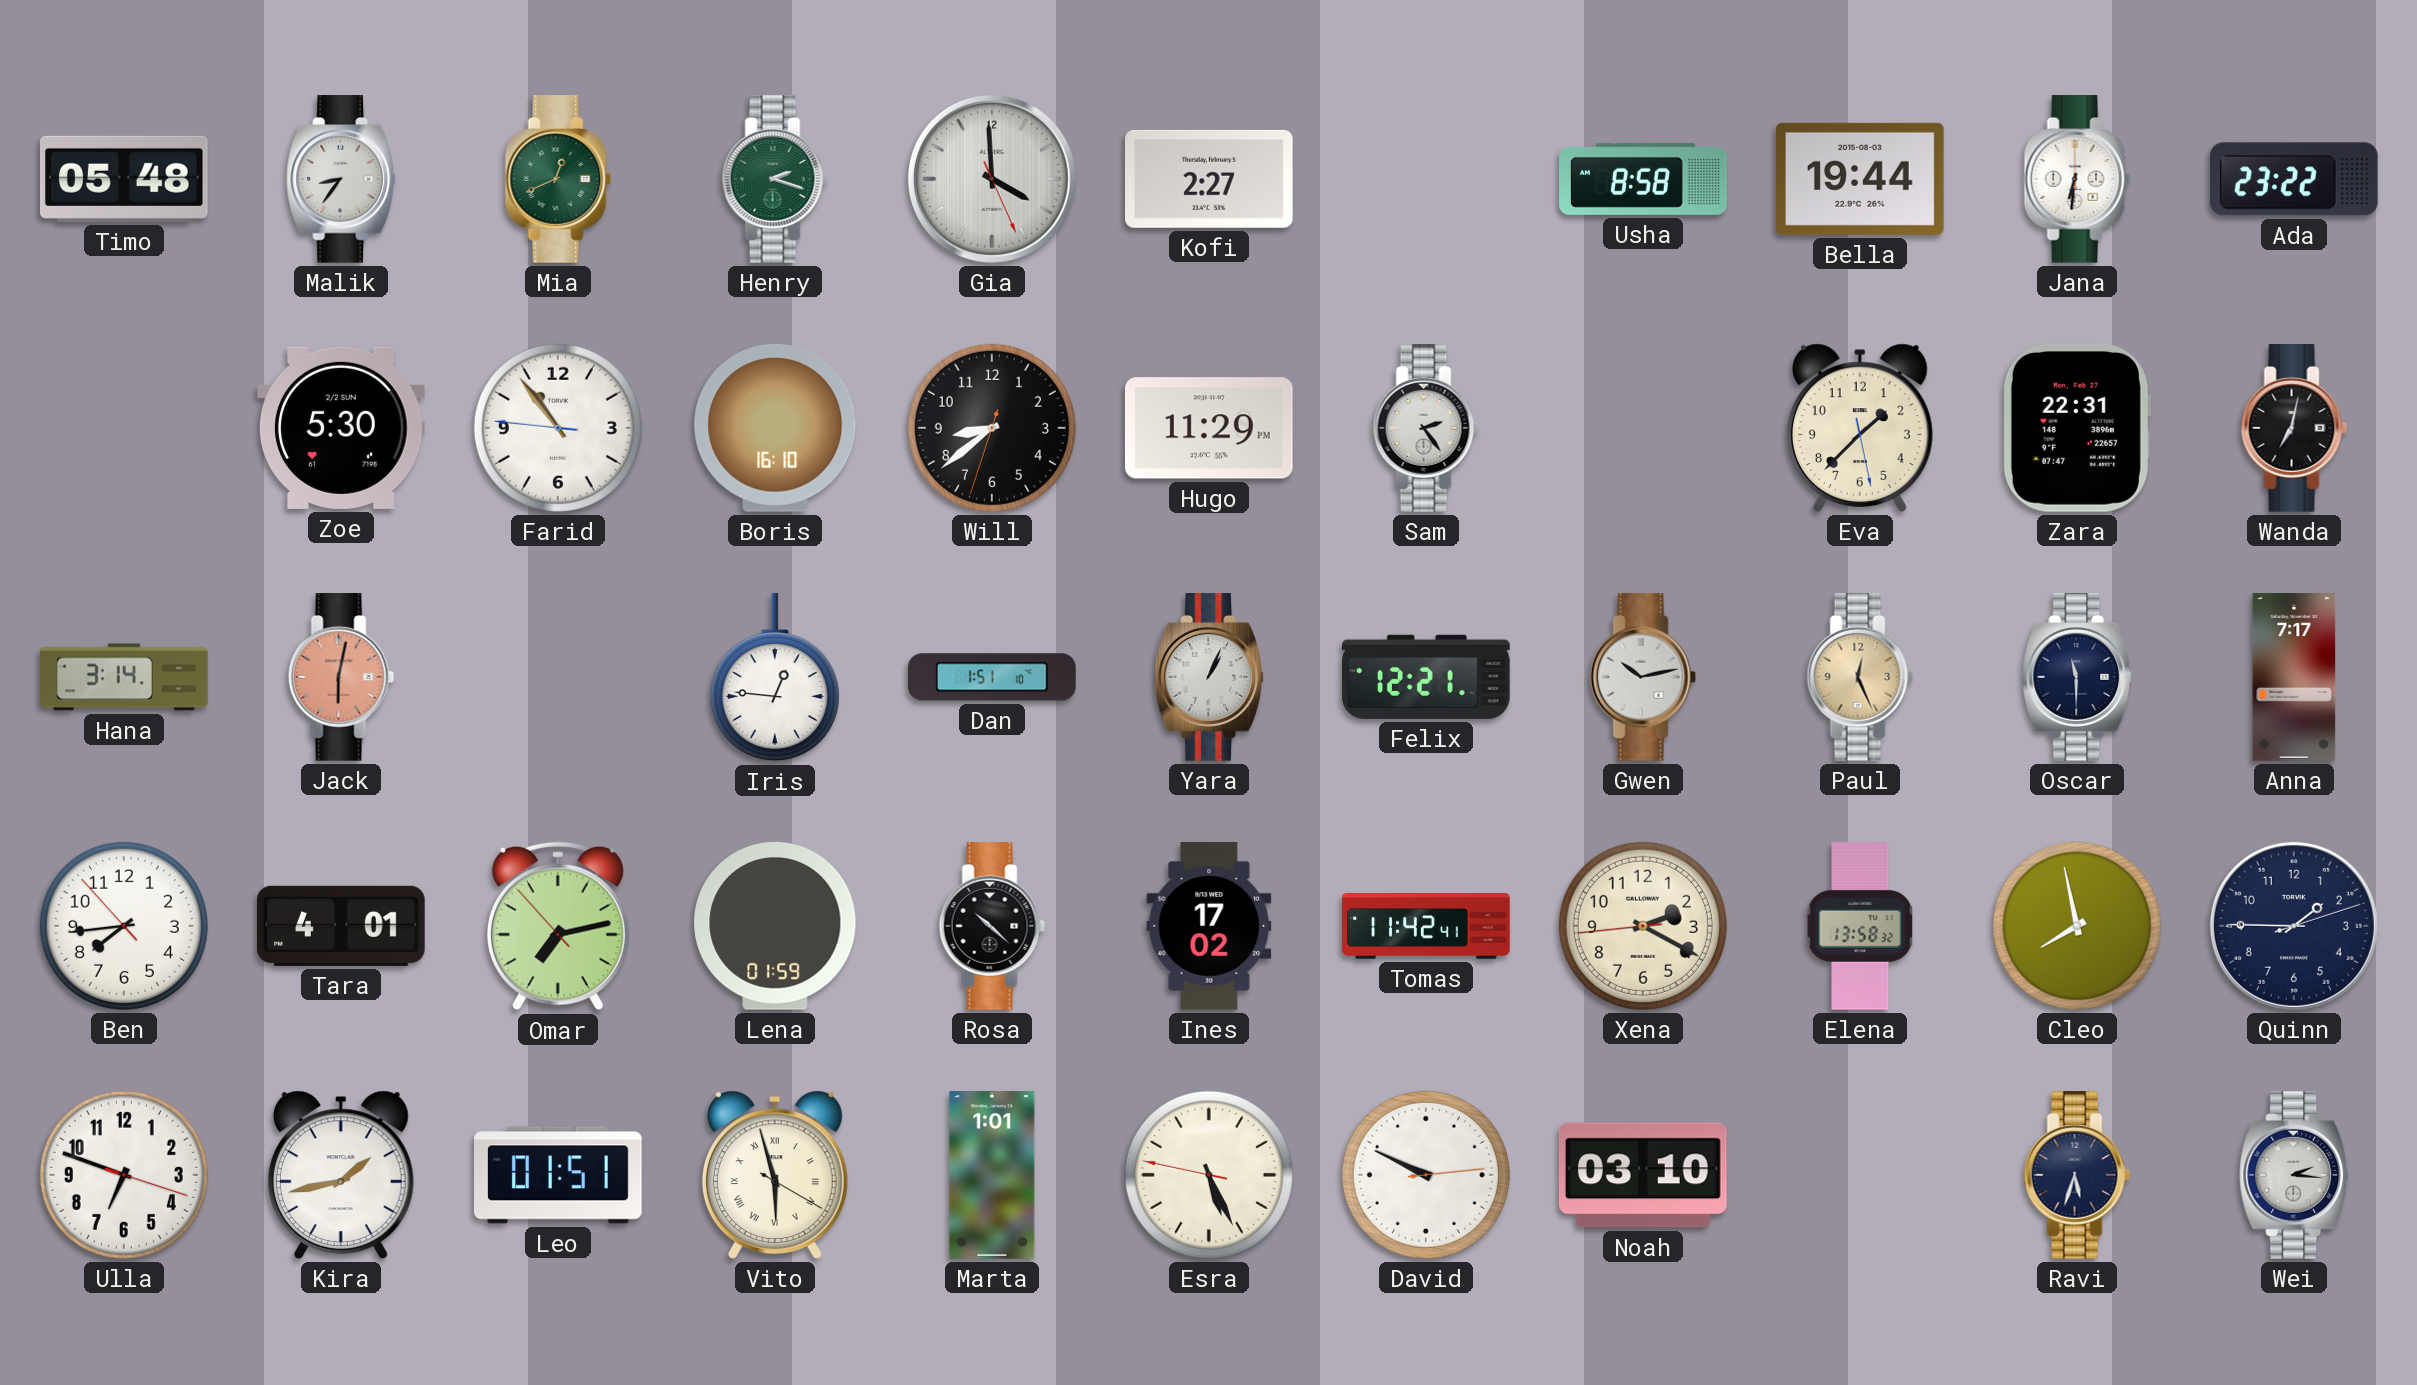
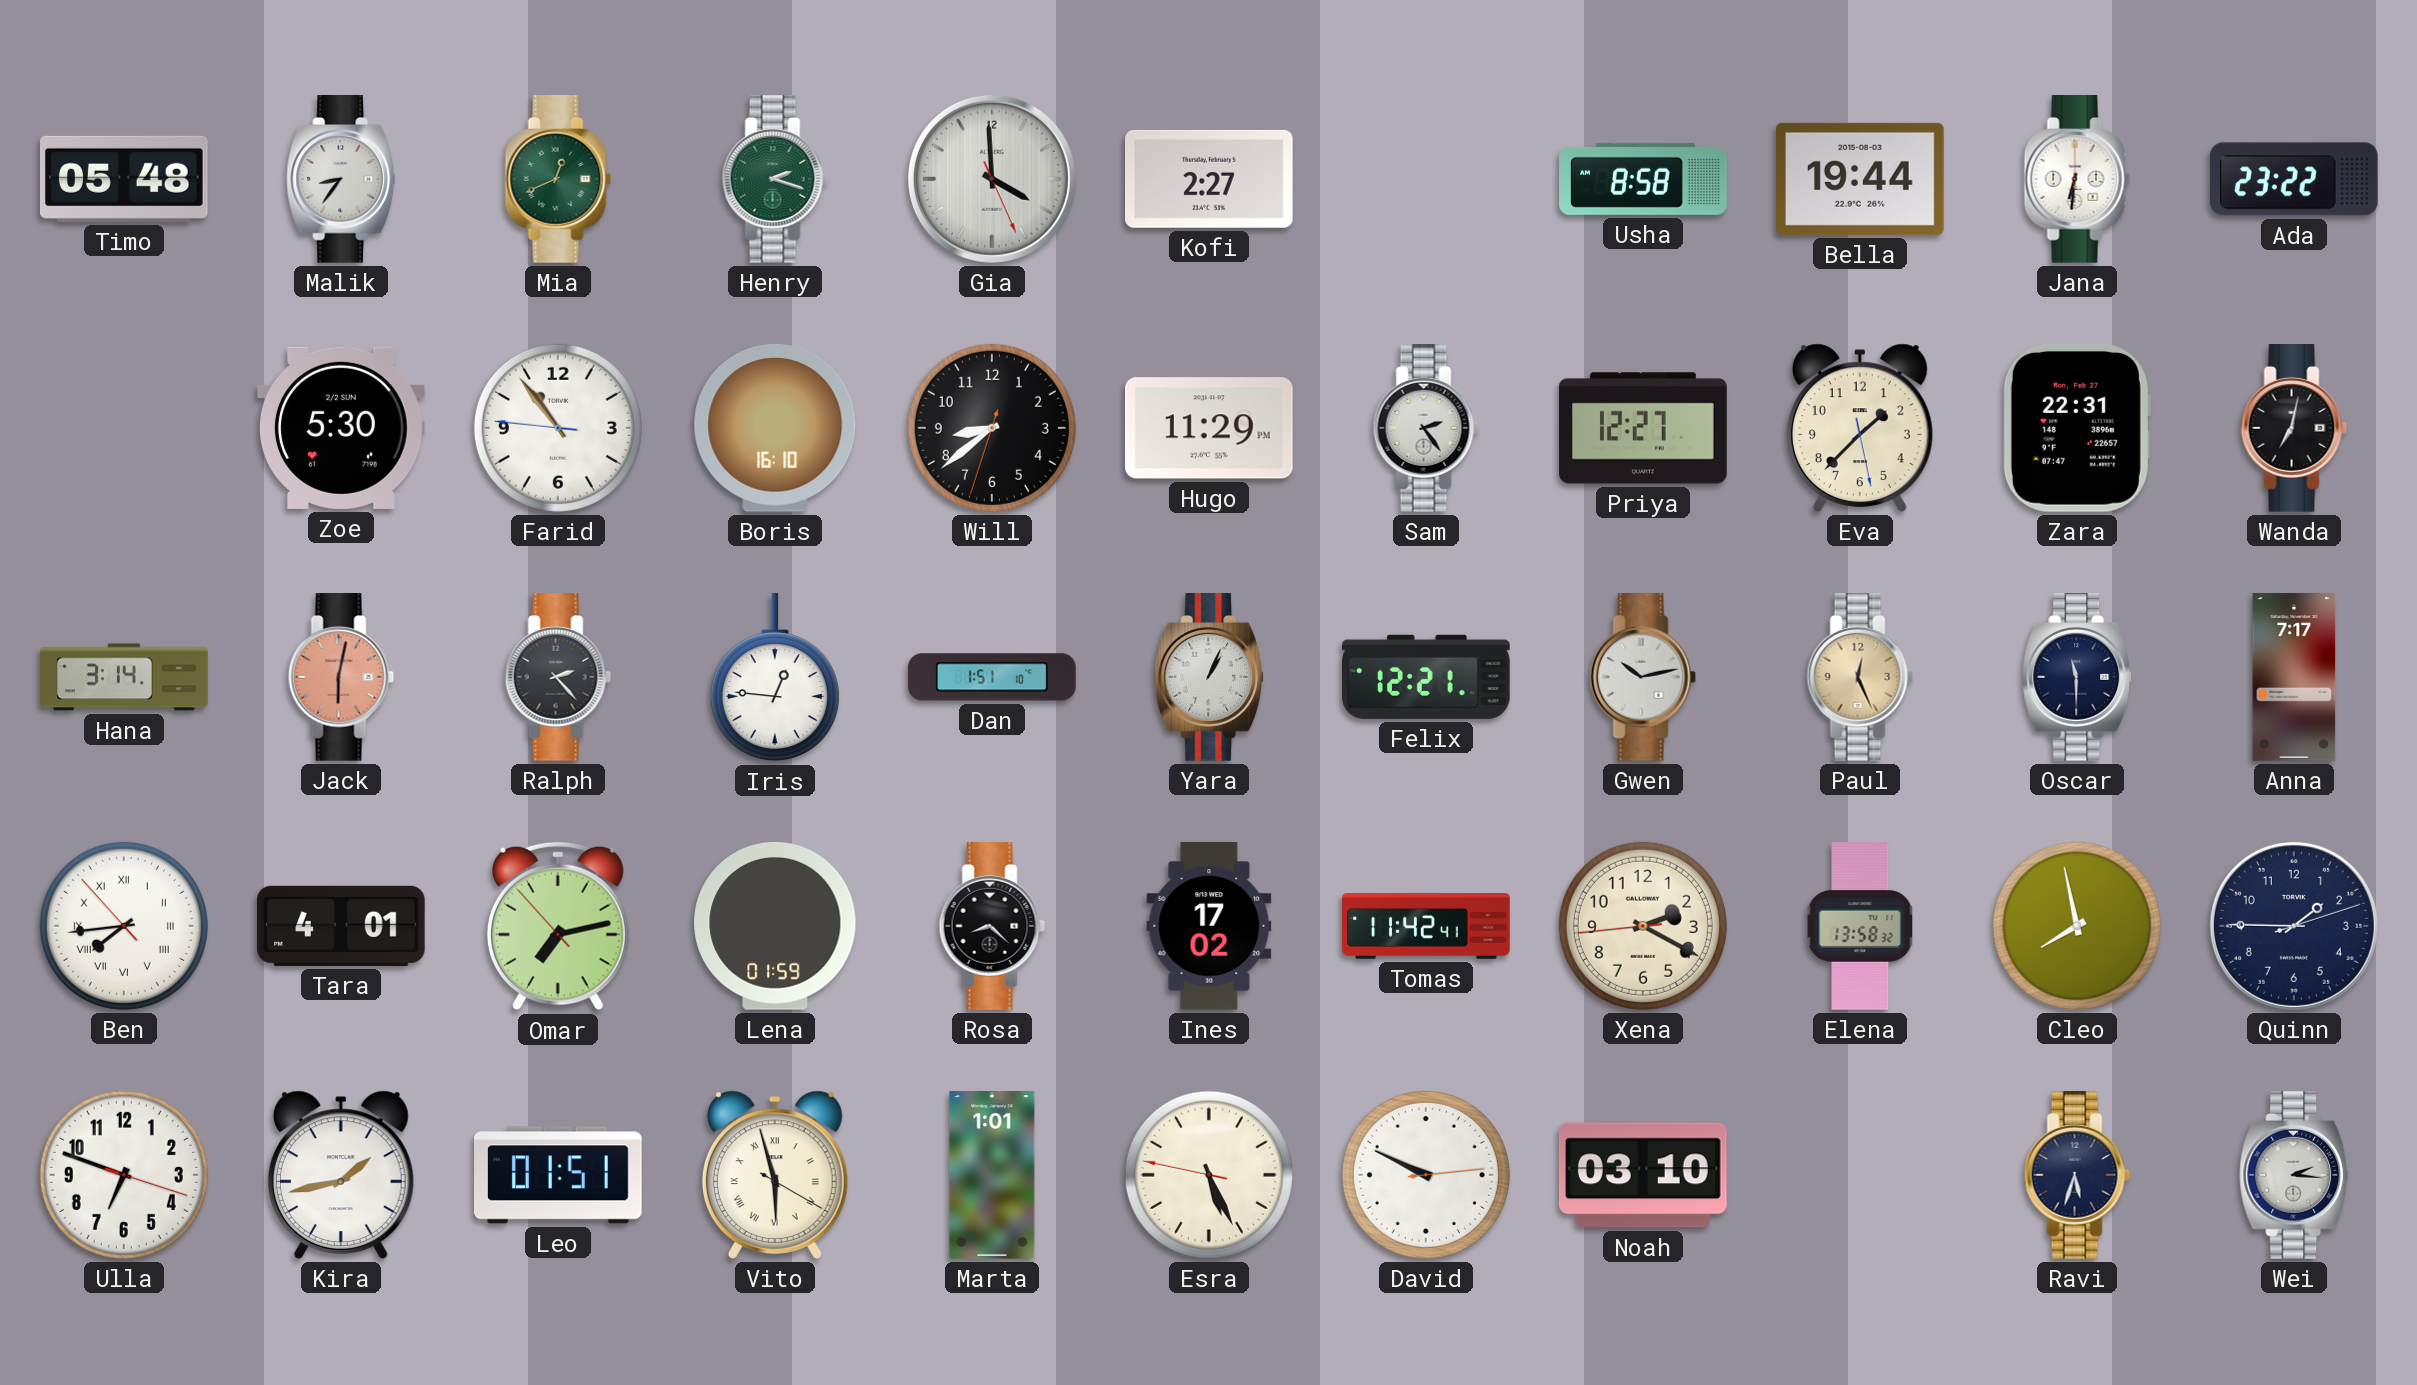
Priya: none -> 12:27
Ralph: none -> 2:23
Ben numerals: Arabic -> Roman
Rosa: 10:22 -> 8:22
